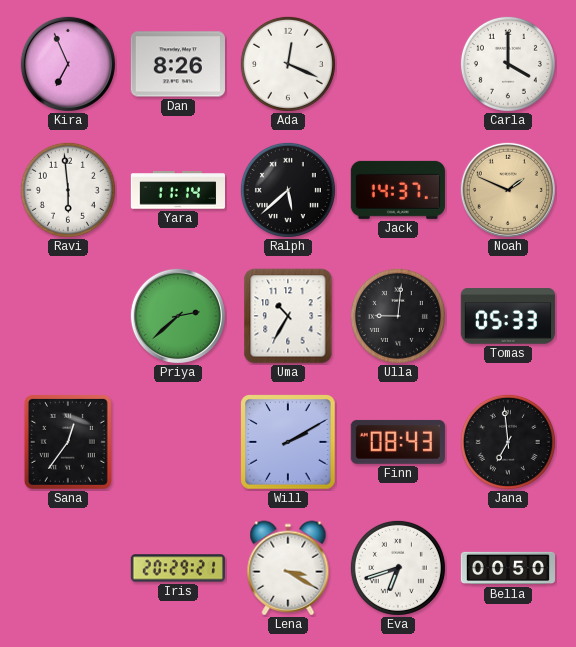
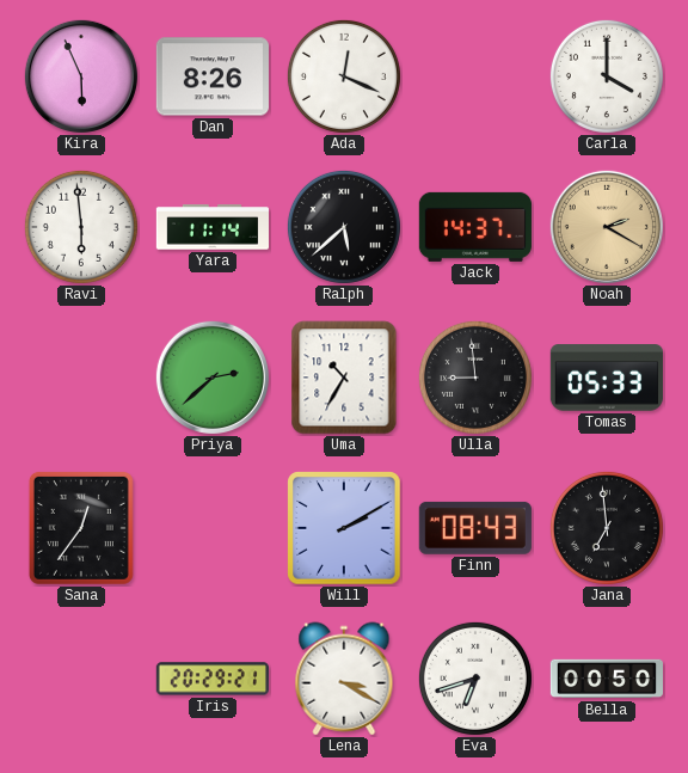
Kira: 6:56 -> 5:56
Noah: 1:49 -> 2:20
Ulla: 9:01 -> 8:59
